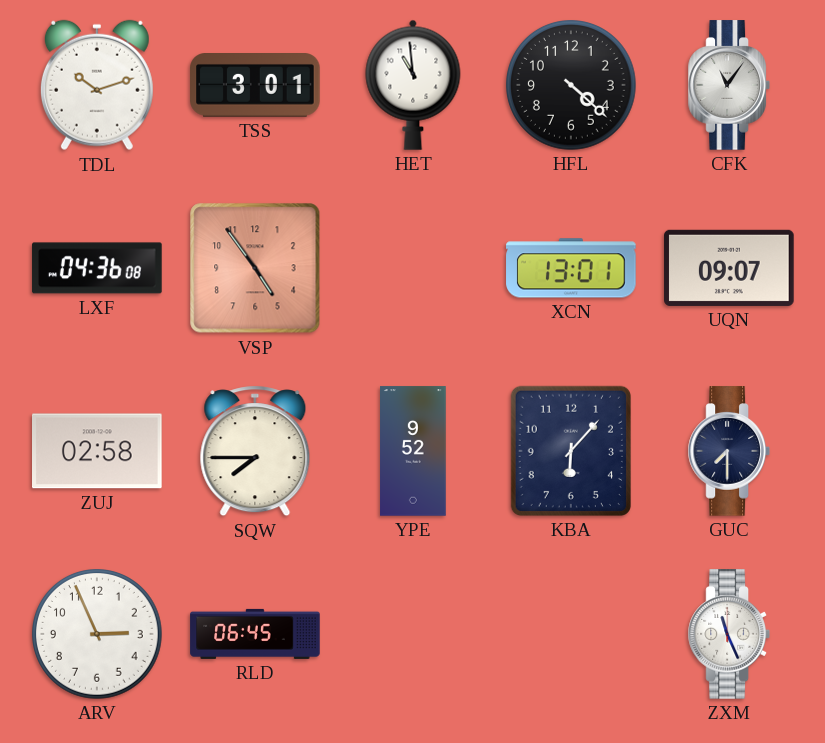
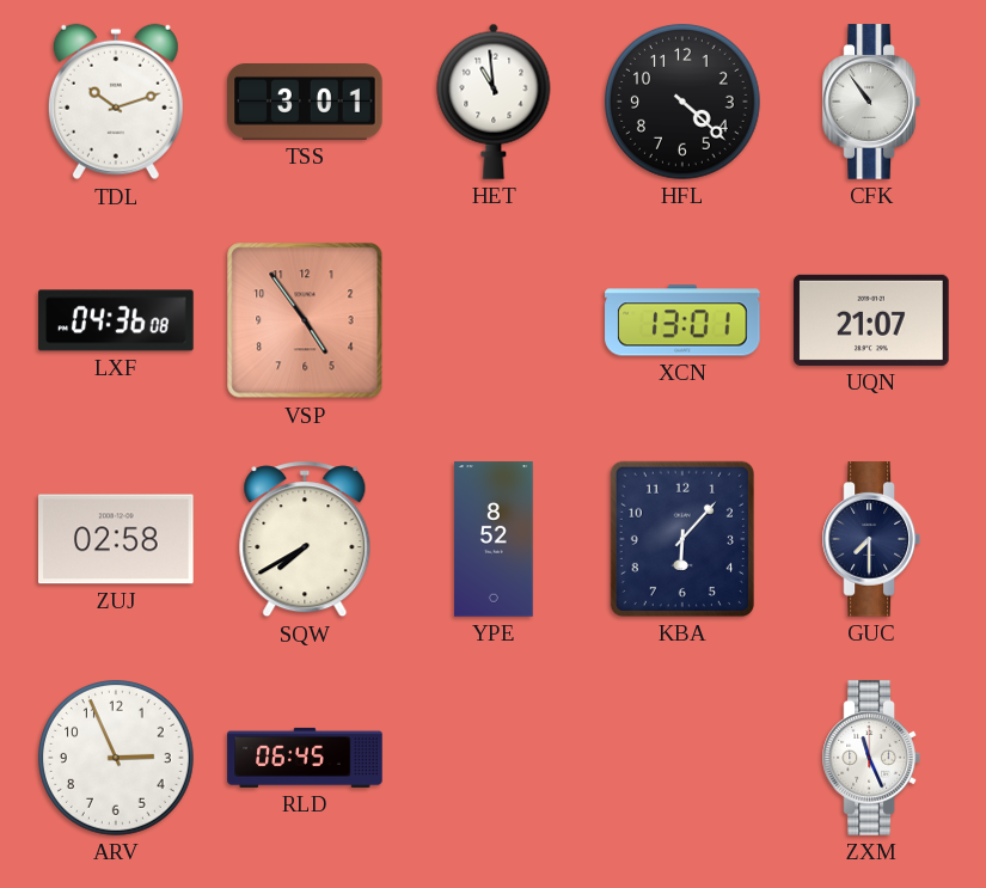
CFK: 11:06 -> 10:54
UQN: 09:07 -> 21:07
SQW: 7:45 -> 7:40
YPE: 9:52 -> 8:52
